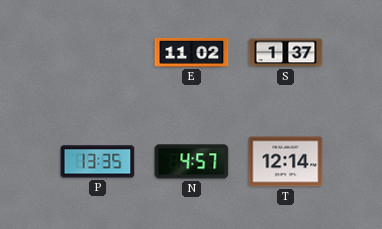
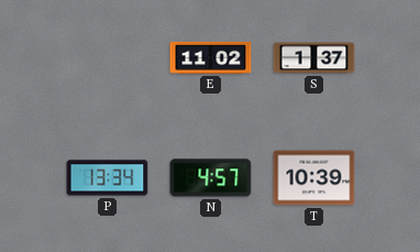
P: 13:35 -> 13:34
T: 12:14 -> 10:39
